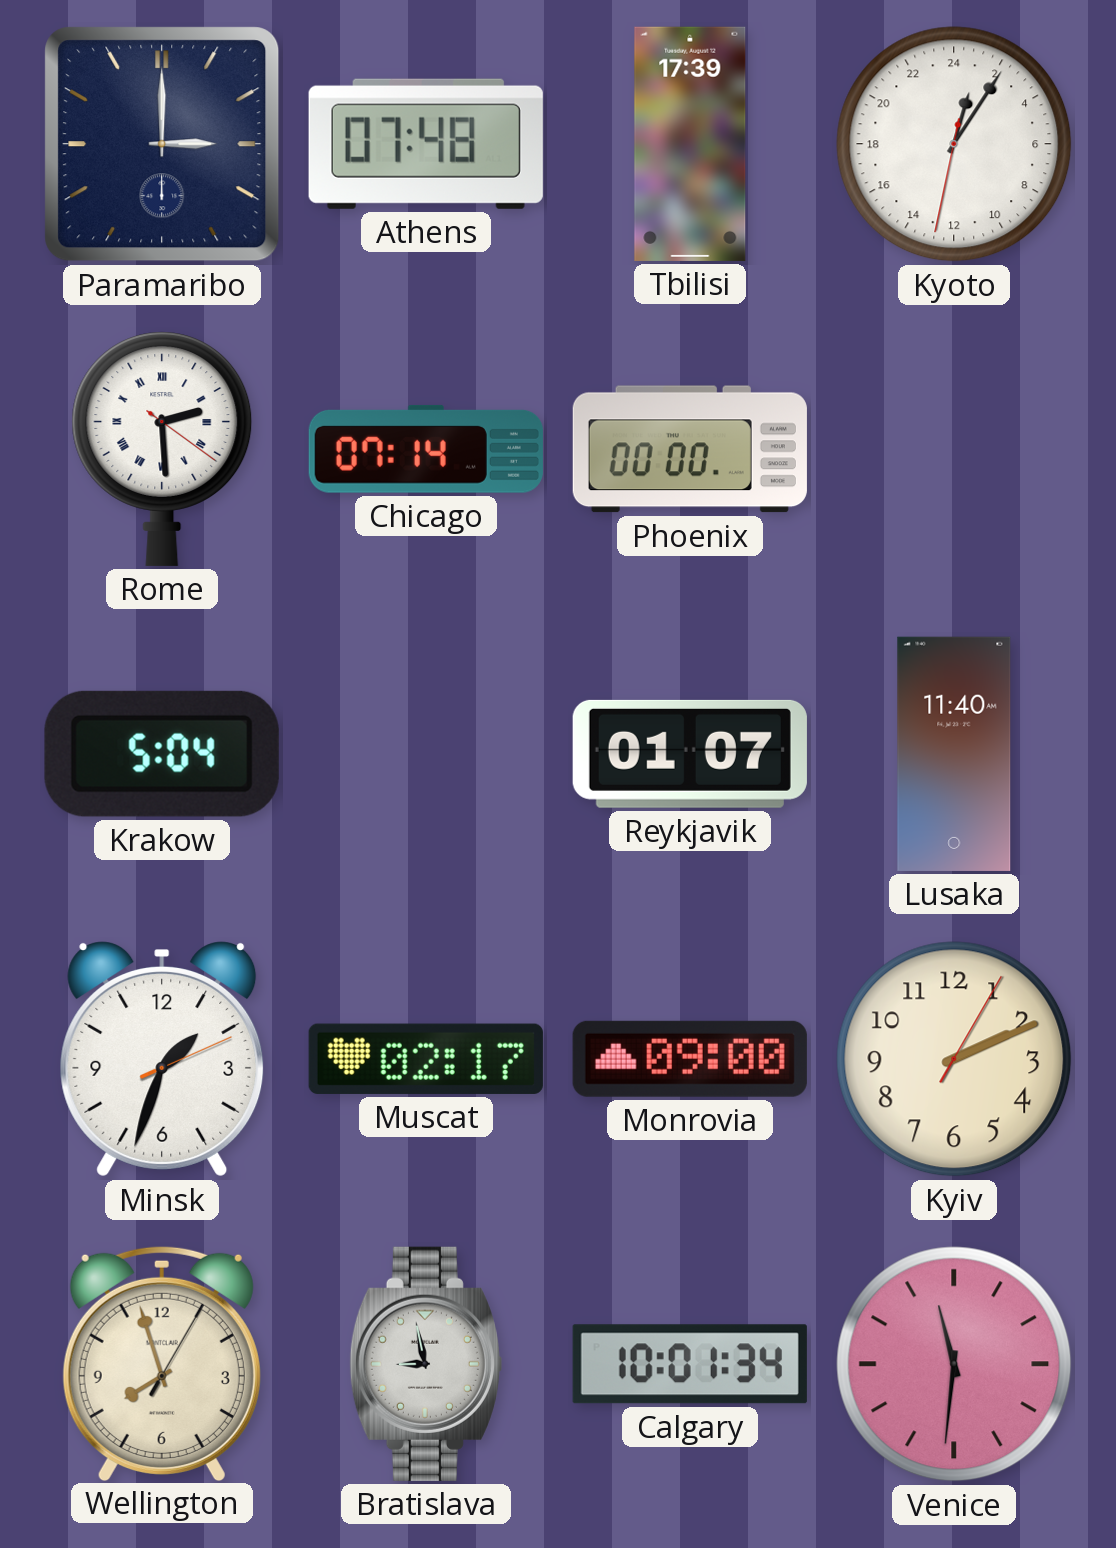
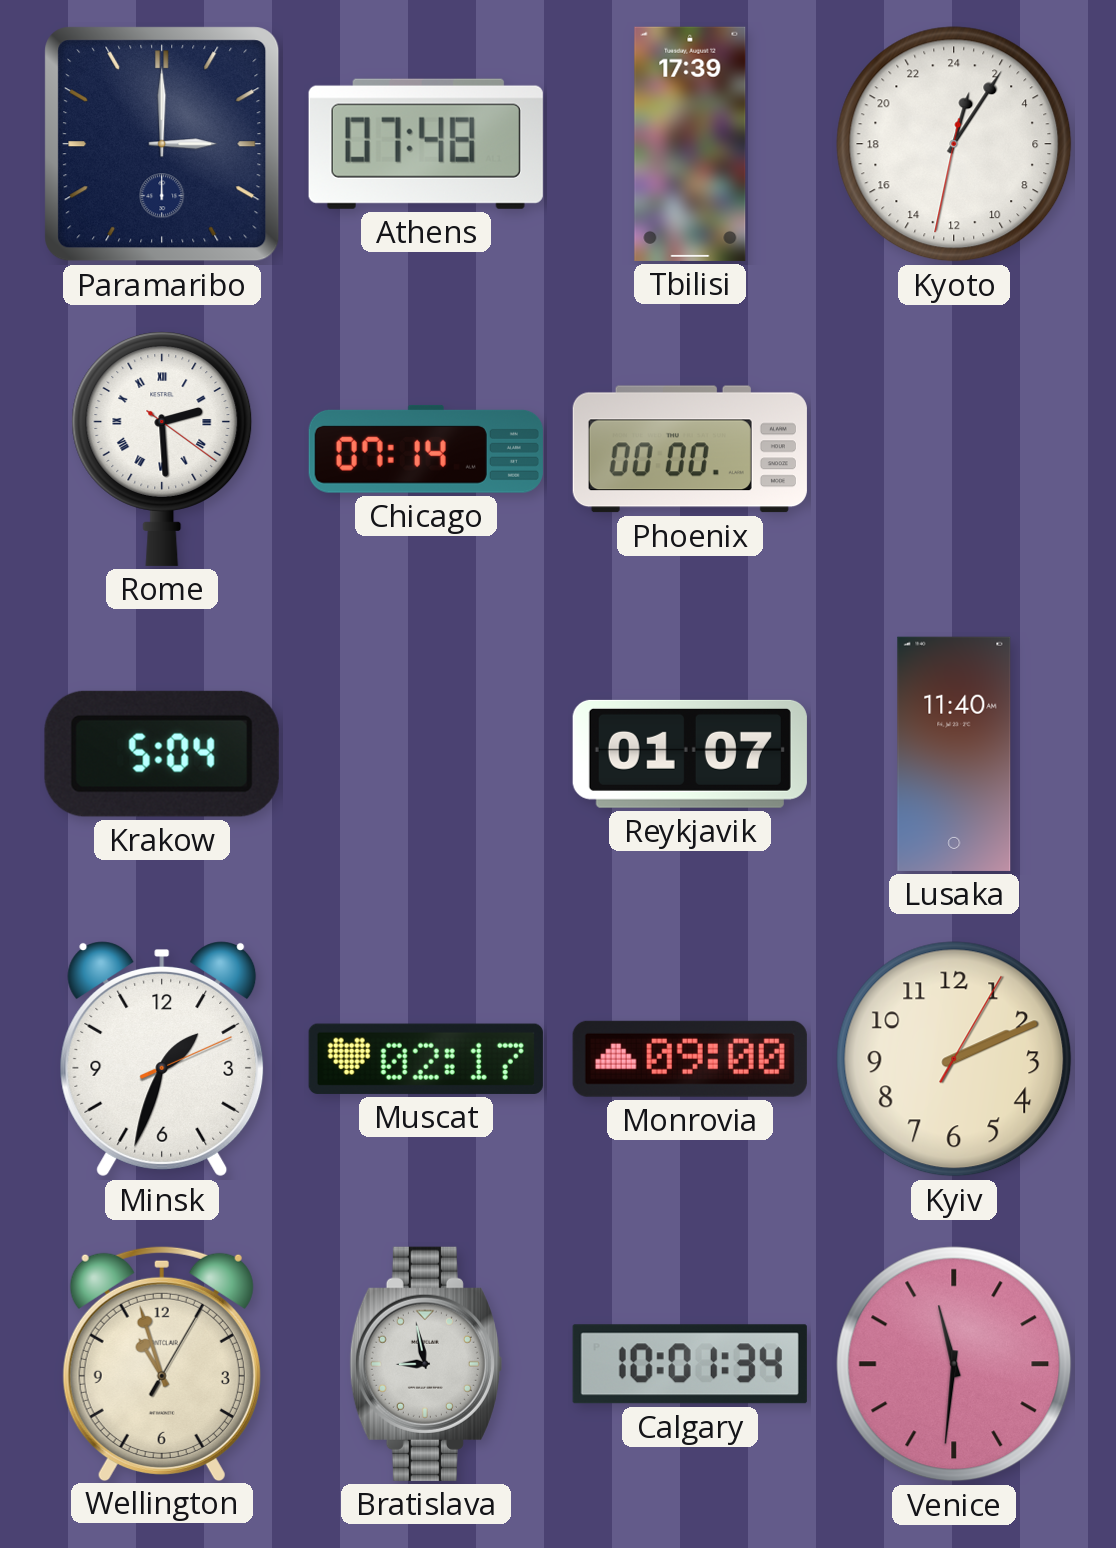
Wellington: 7:57 -> 10:57
